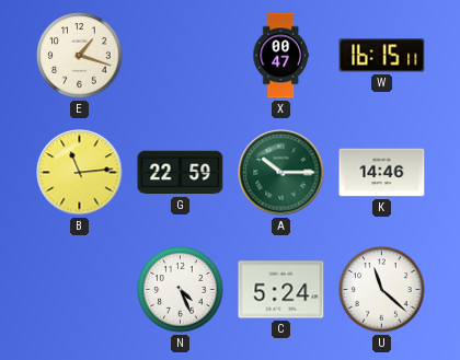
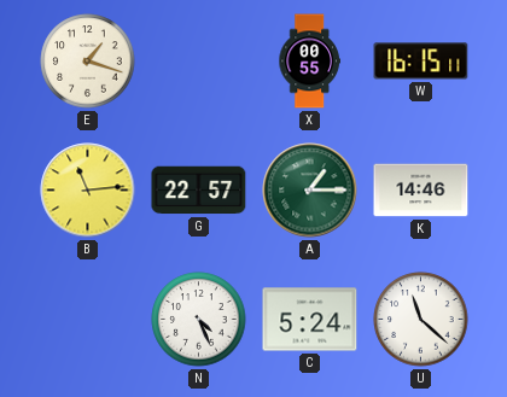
X: 00:47 -> 00:55
G: 22:59 -> 22:57
A: 10:15 -> 1:15
